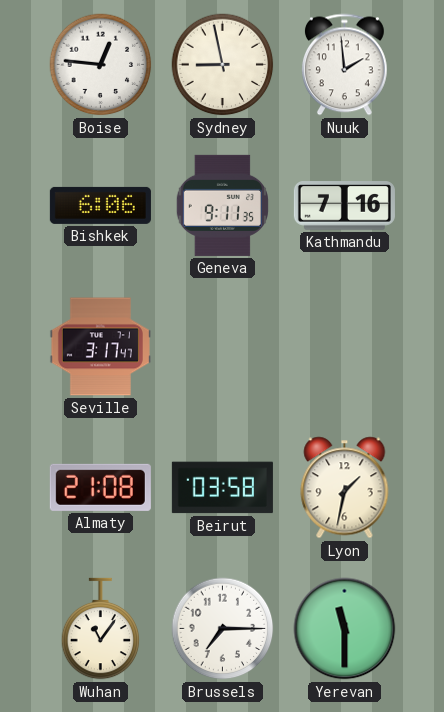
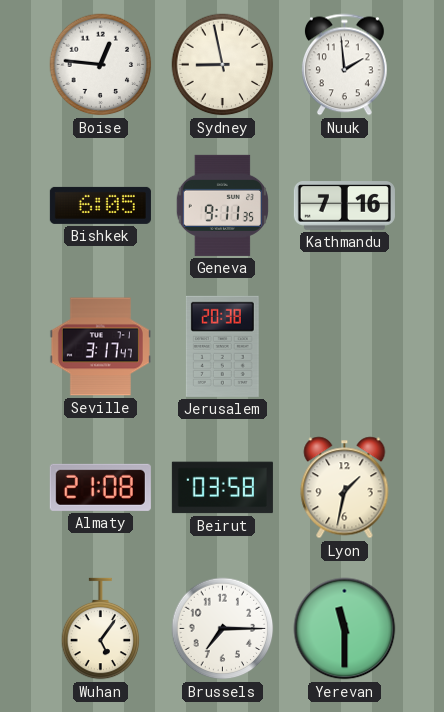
Bishkek: 6:06 -> 6:05
Jerusalem: none -> 20:38
Wuhan: 11:06 -> 5:06
